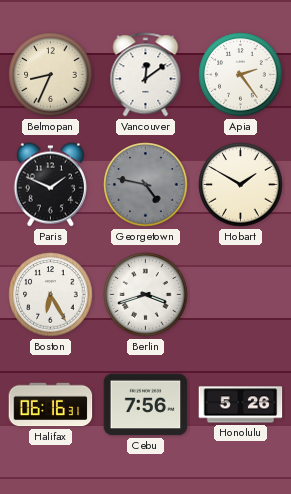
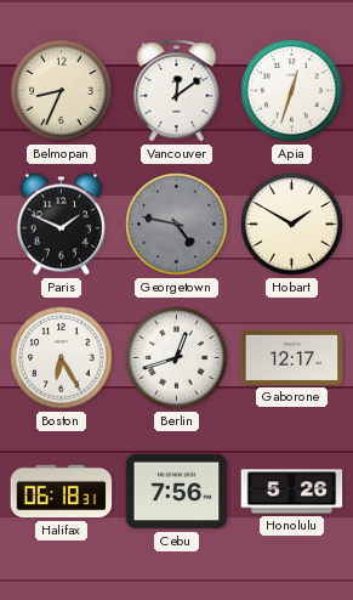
Apia: 2:24 -> 12:33
Berlin: 3:42 -> 12:42
Gaborone: none -> 12:17
Halifax: 06:16 -> 06:18
